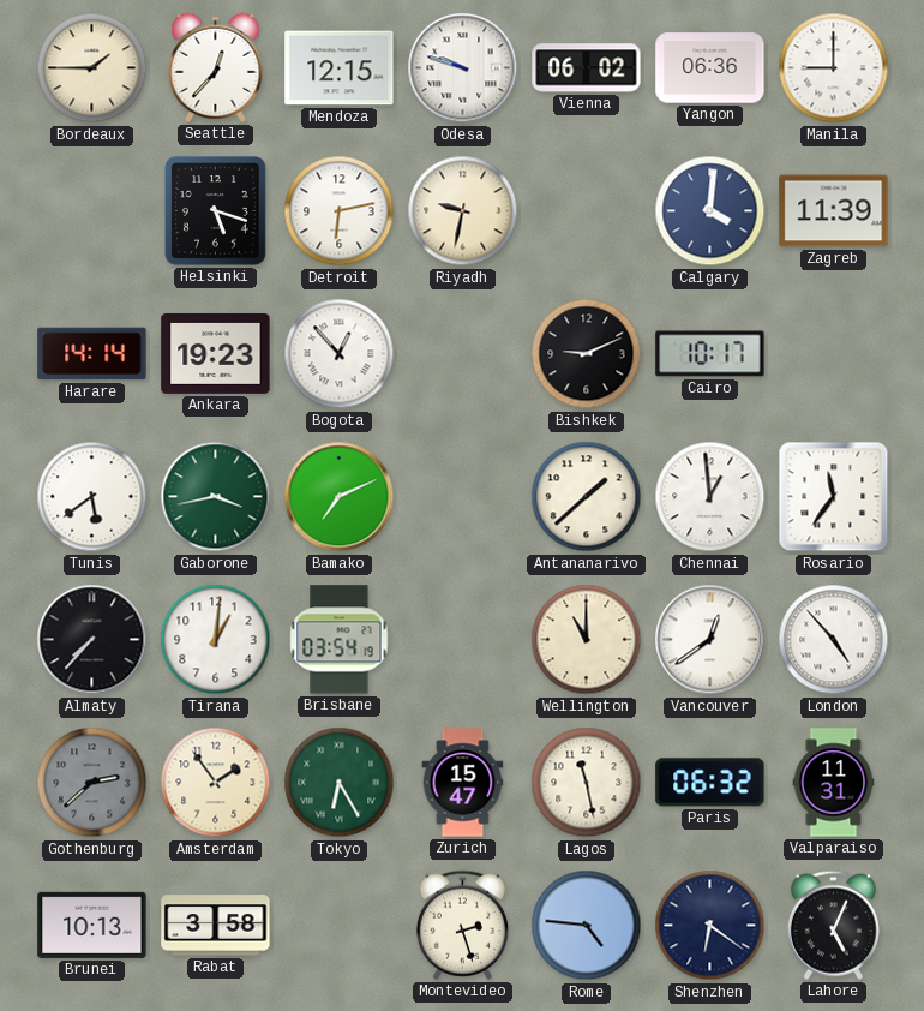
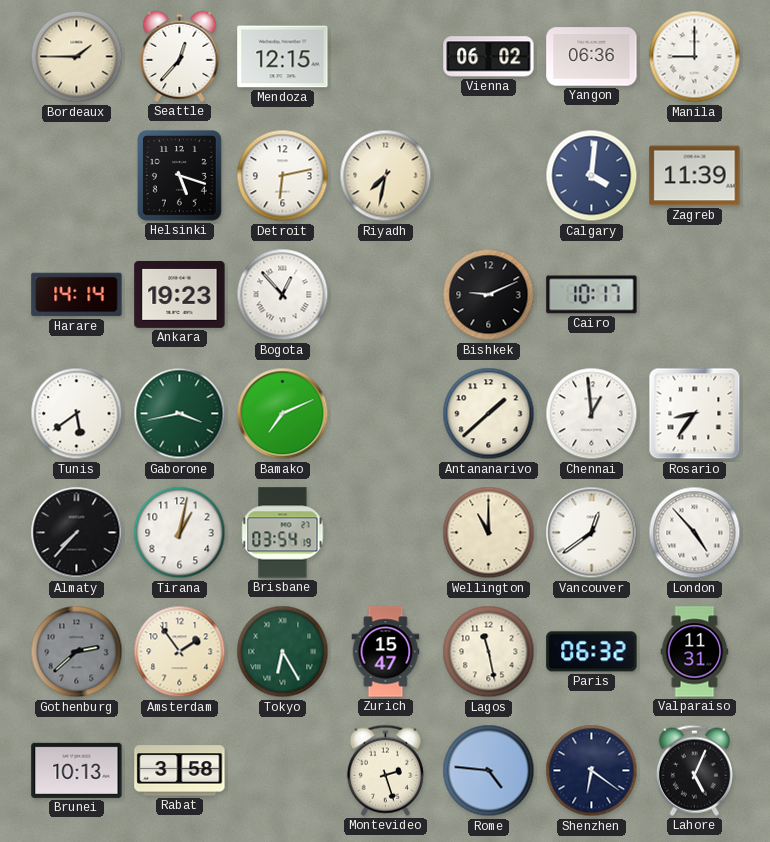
Odesa: 9:48 -> none
Riyadh: 9:32 -> 7:32
Rosario: 11:36 -> 8:36
Tirana: 1:01 -> 1:02
